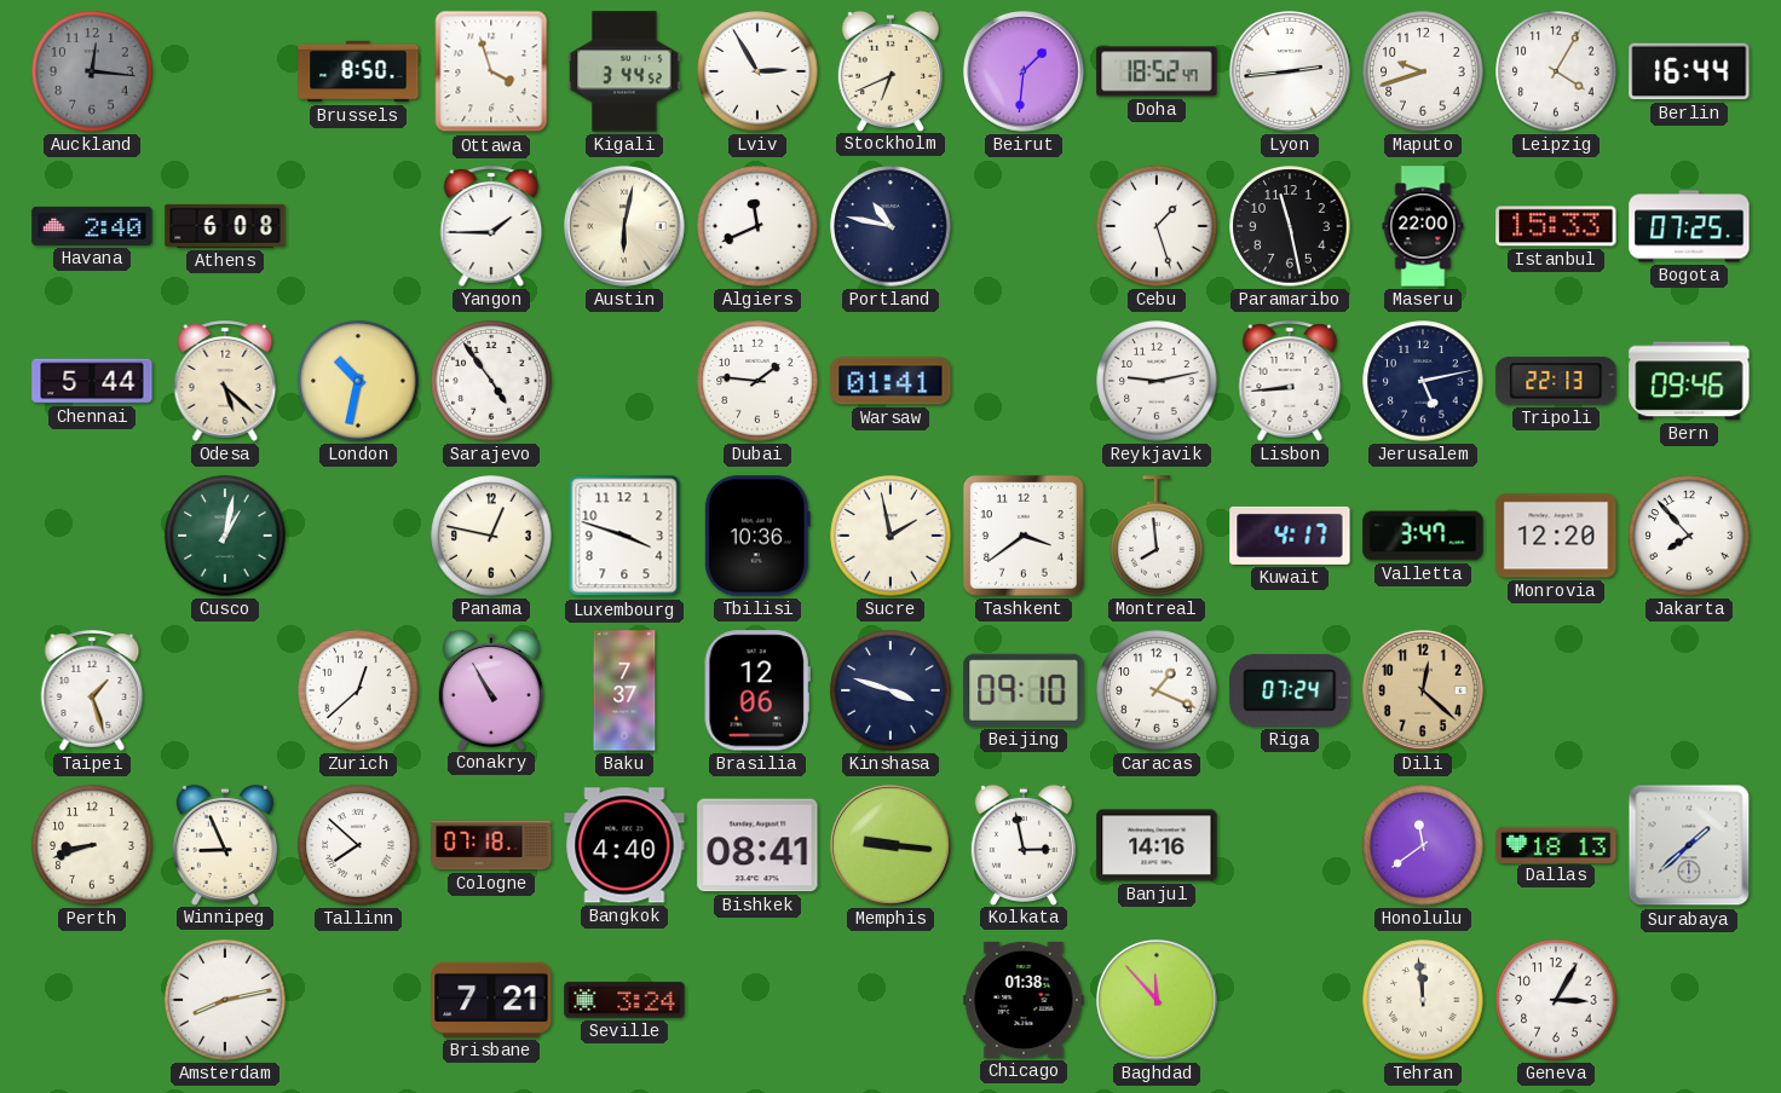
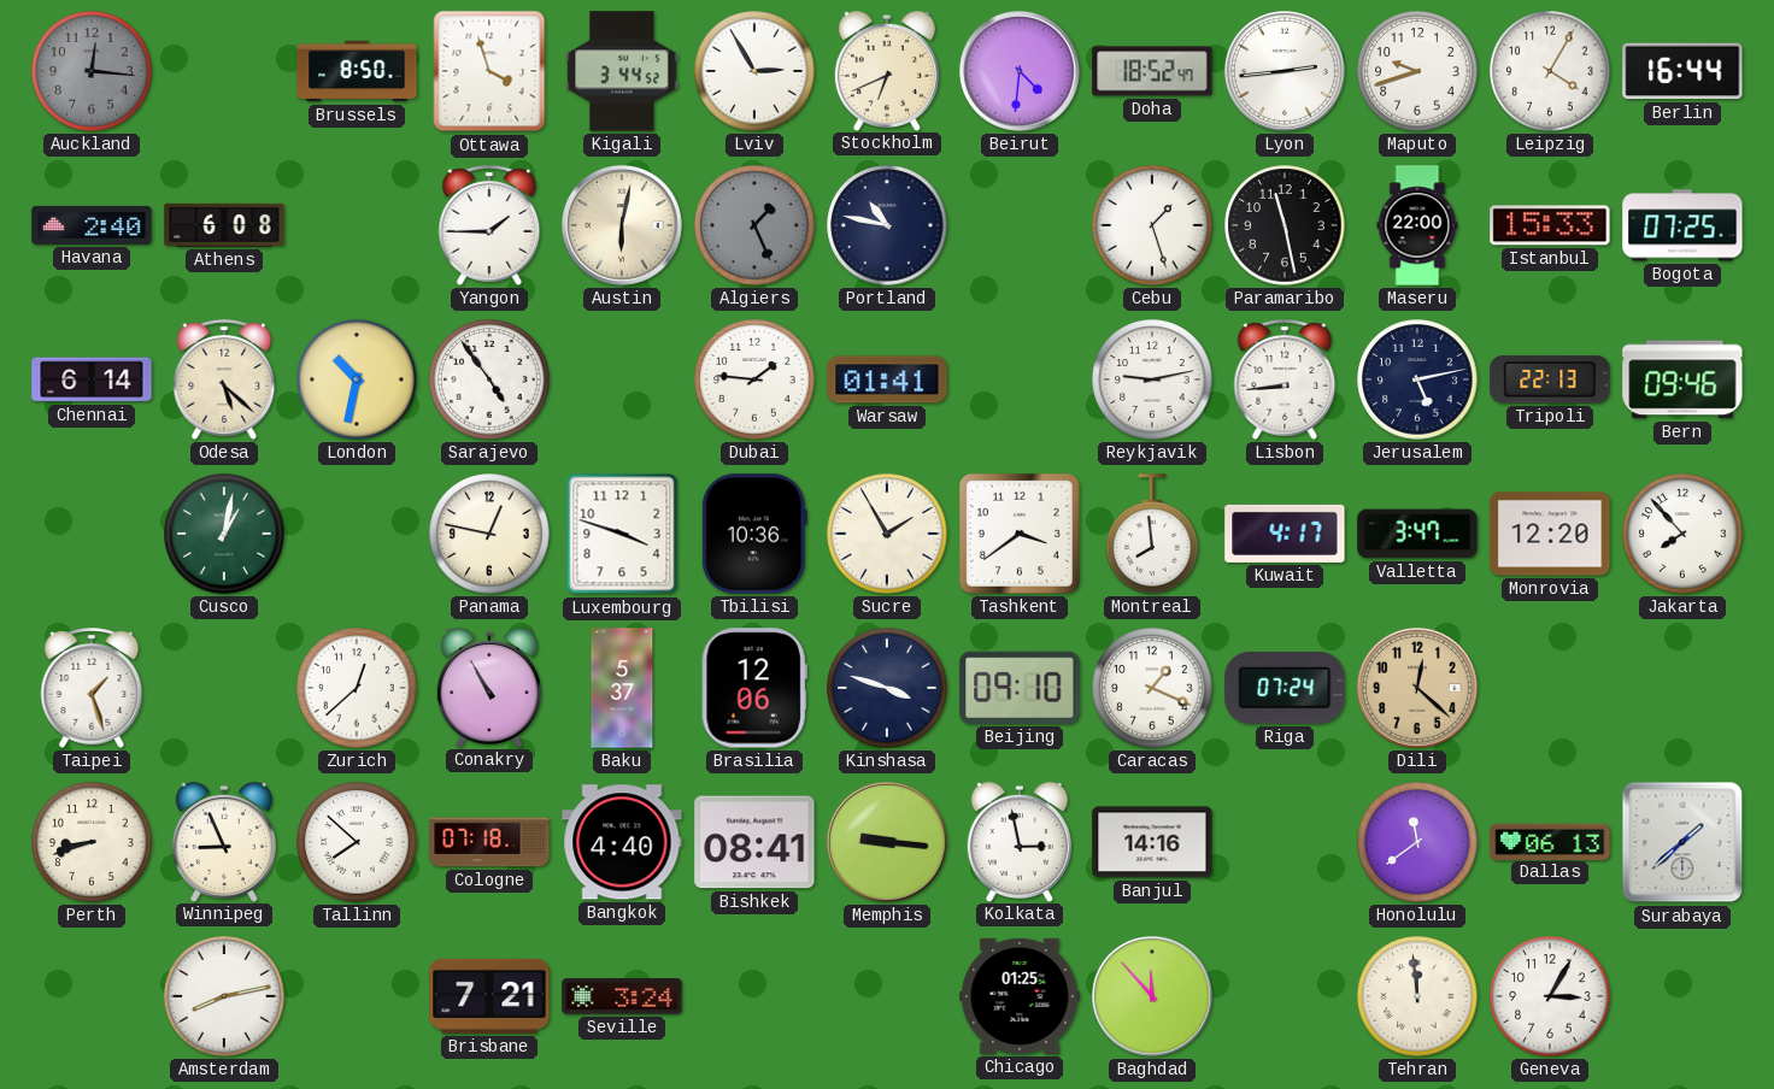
Beirut: 1:31 -> 4:31
Algiers: 11:41 -> 1:26
Algiers dial: white -> grey
Chennai: 5:44 -> 6:14
Sucre: 1:58 -> 1:55
Baku: 7:37 -> 5:37
Dallas: 18:13 -> 06:13
Chicago: 01:38 -> 01:25
